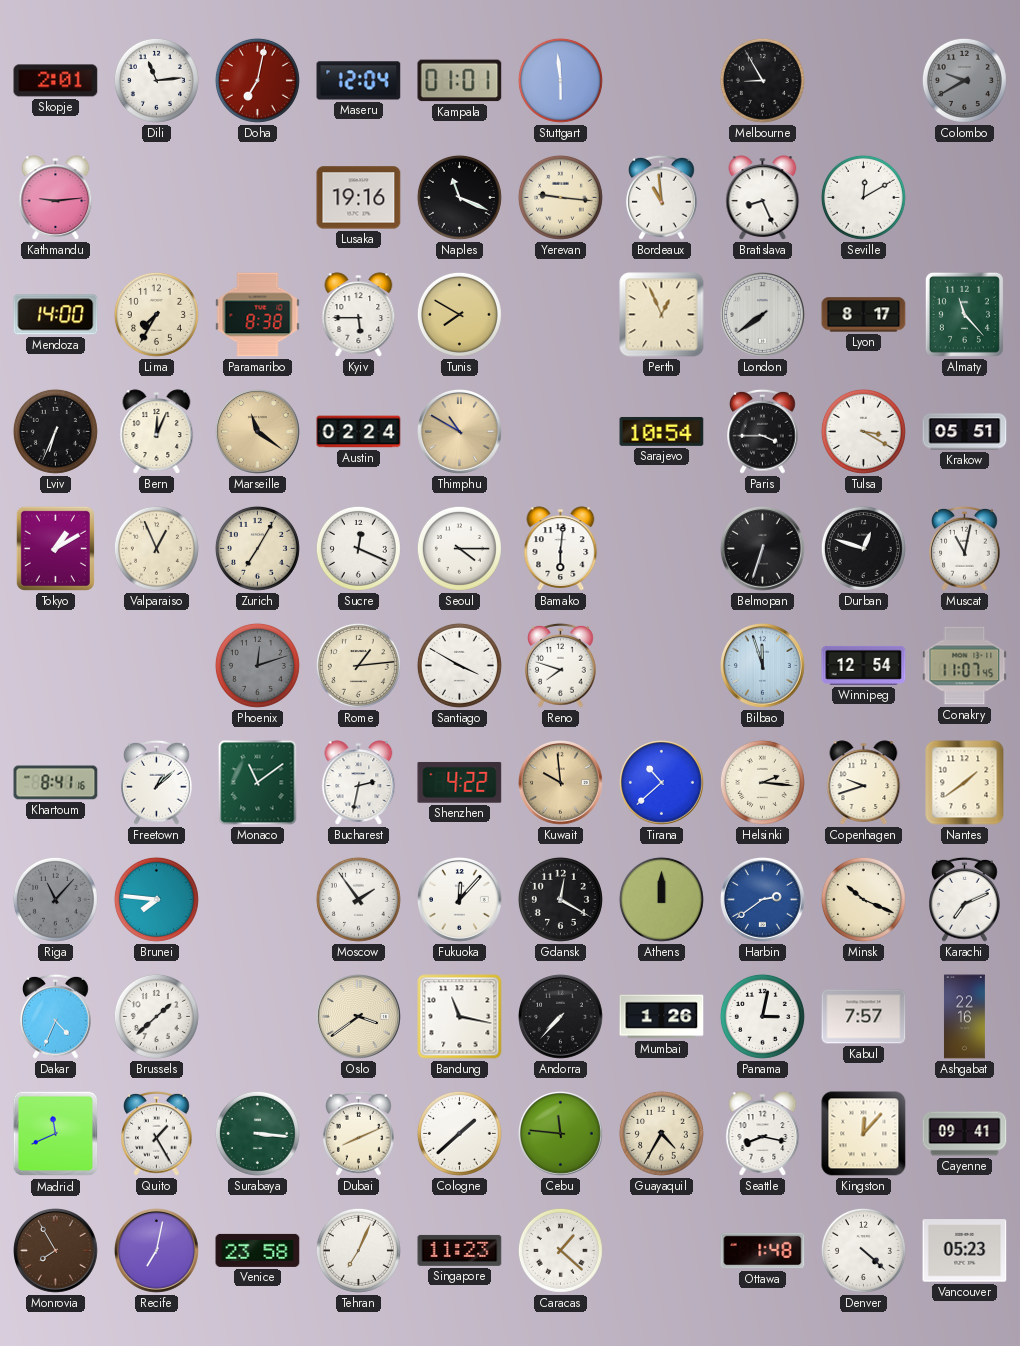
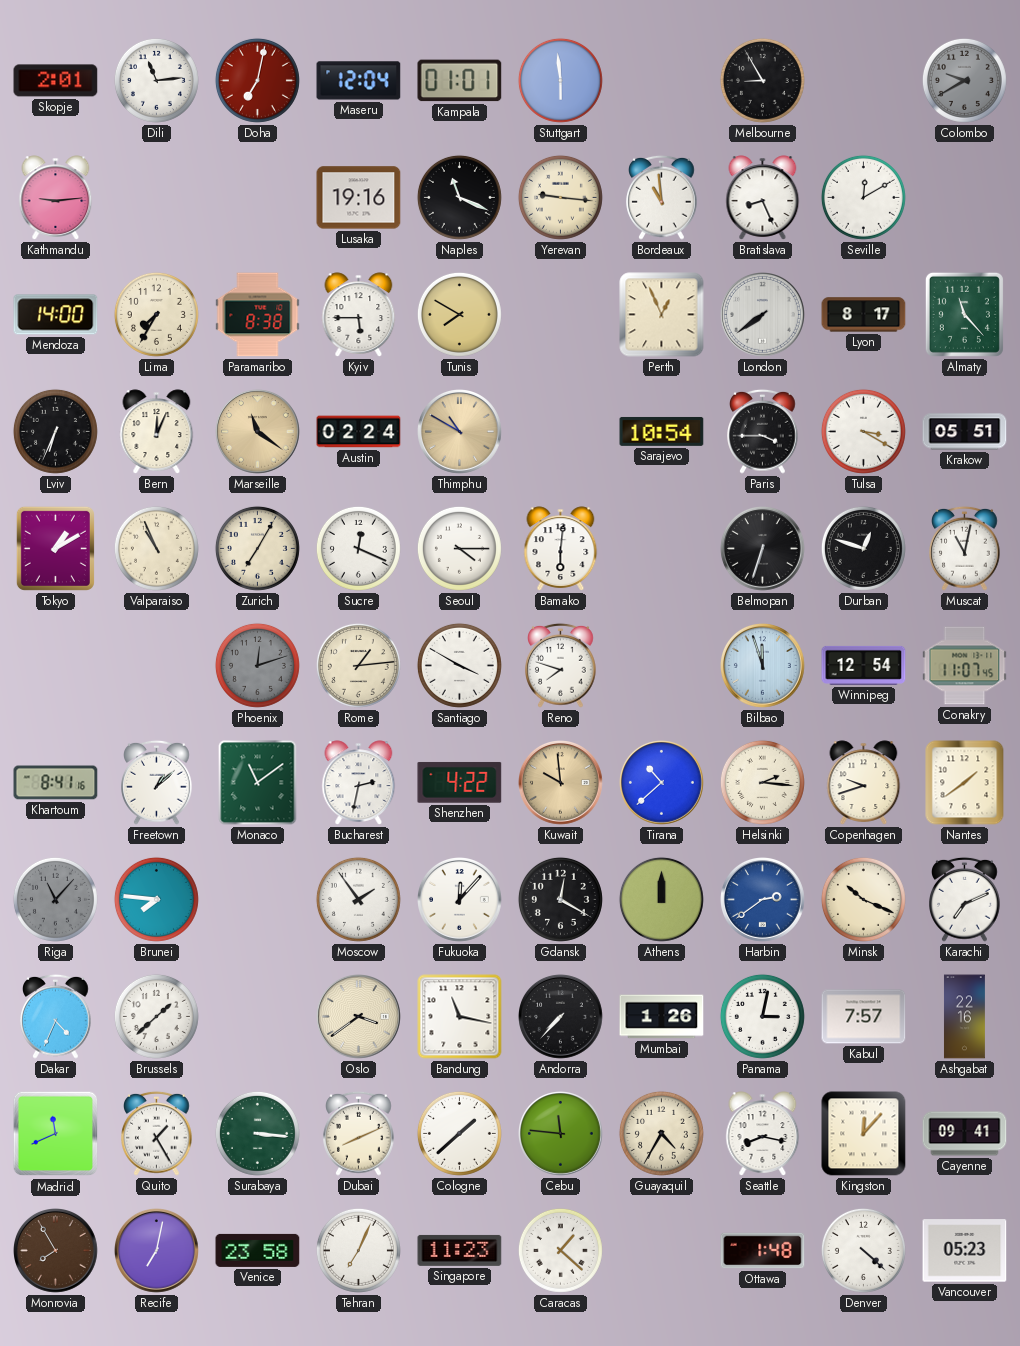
Valparaiso: 12:56 -> 10:56
